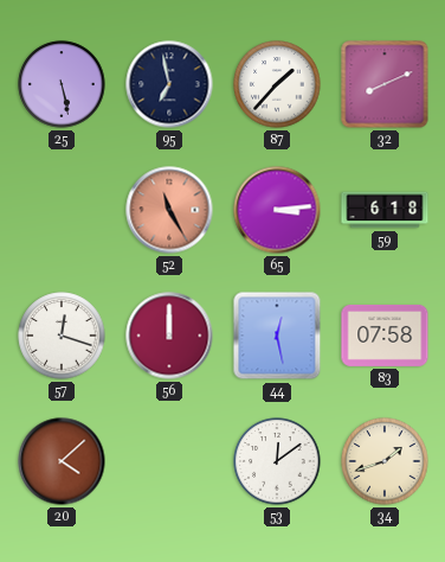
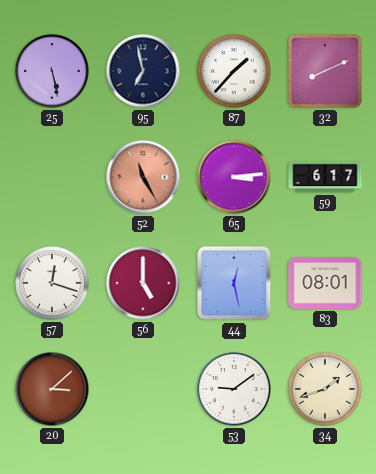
59: 6:18 -> 6:17
56: 12:00 -> 5:00
83: 07:58 -> 08:01
20: 4:08 -> 3:08
53: 12:09 -> 9:09
